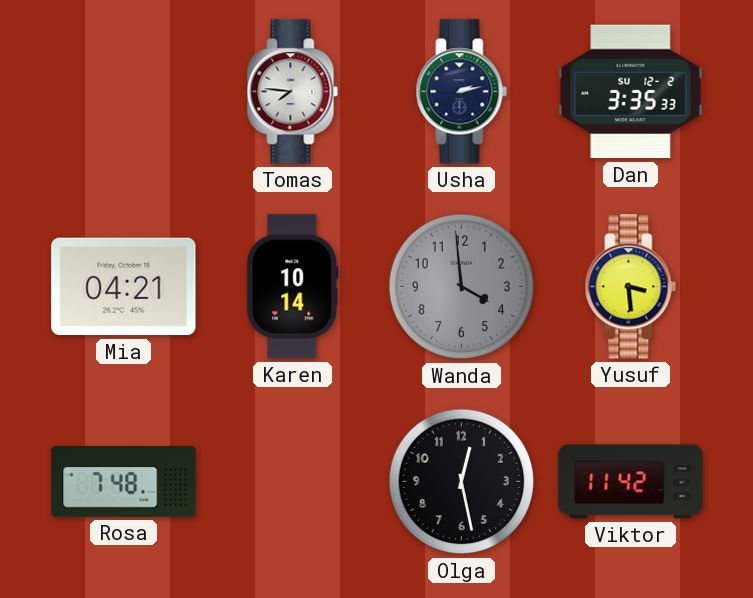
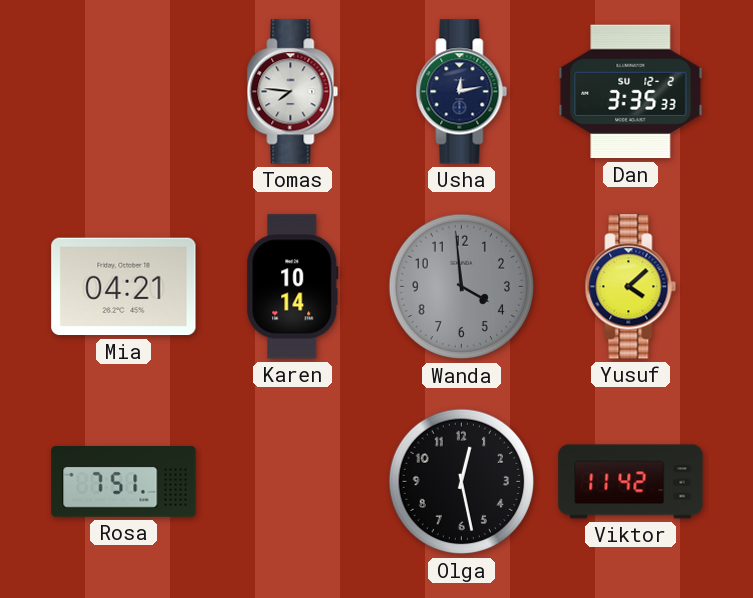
Usha: 2:13 -> 12:13
Yusuf: 3:29 -> 4:08
Rosa: 7:48 -> 7:51
